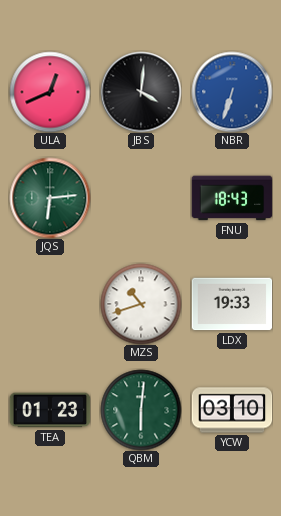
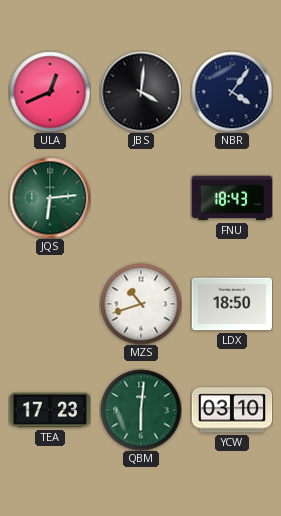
NBR: 6:33 -> 4:06
NBR dial: blue -> navy
LDX: 19:33 -> 18:50
TEA: 01:23 -> 17:23
